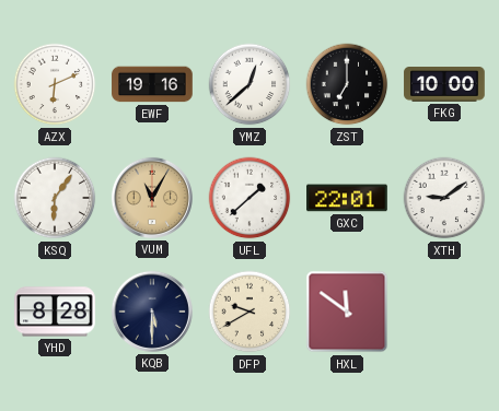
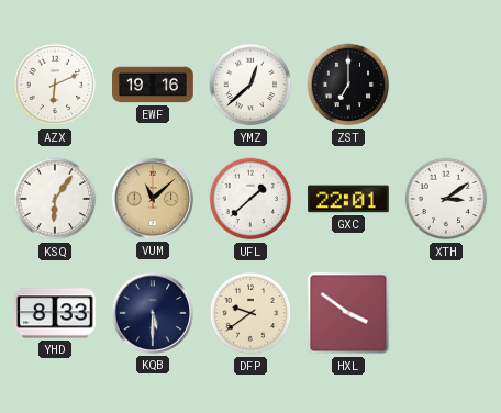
FKG: 10:00 -> none
VUM: 11:05 -> 11:08
XTH: 9:09 -> 3:09
YHD: 8:28 -> 8:33
DFP: 9:40 -> 9:39
HXL: 11:51 -> 3:51
